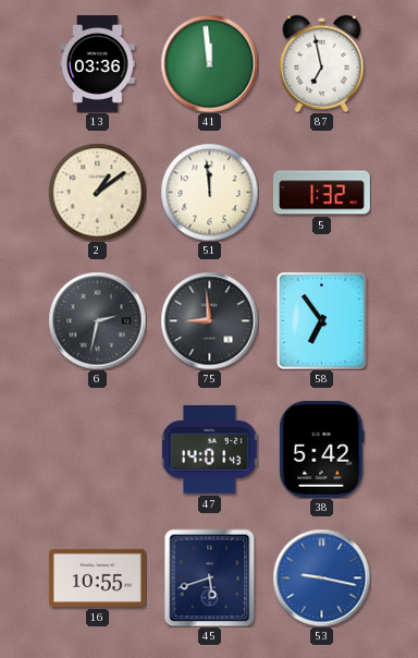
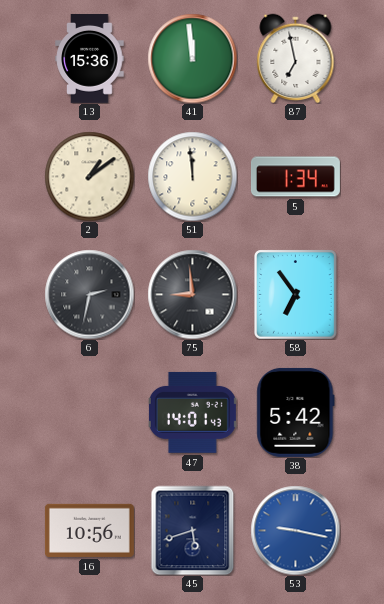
13: 03:36 -> 15:36
5: 1:32 -> 1:34
16: 10:55 -> 10:56
